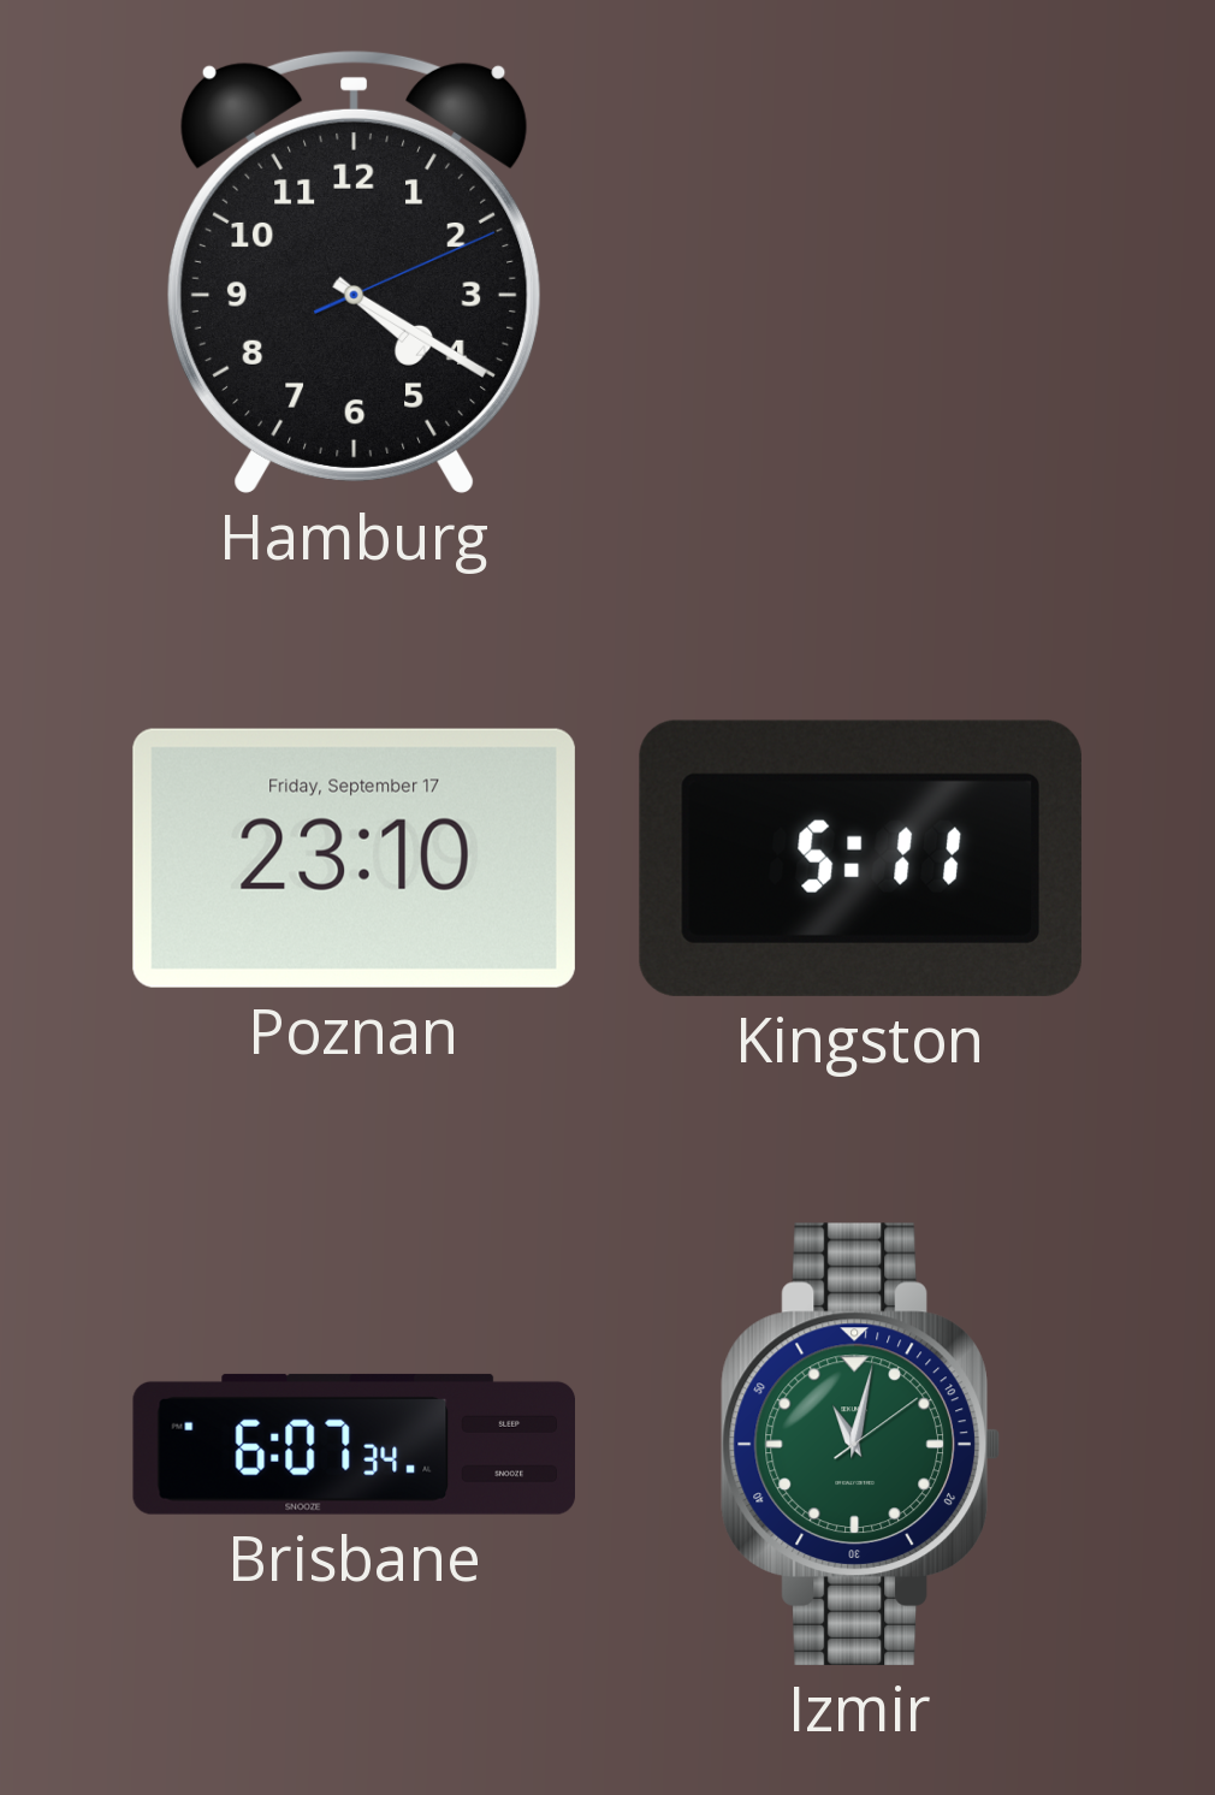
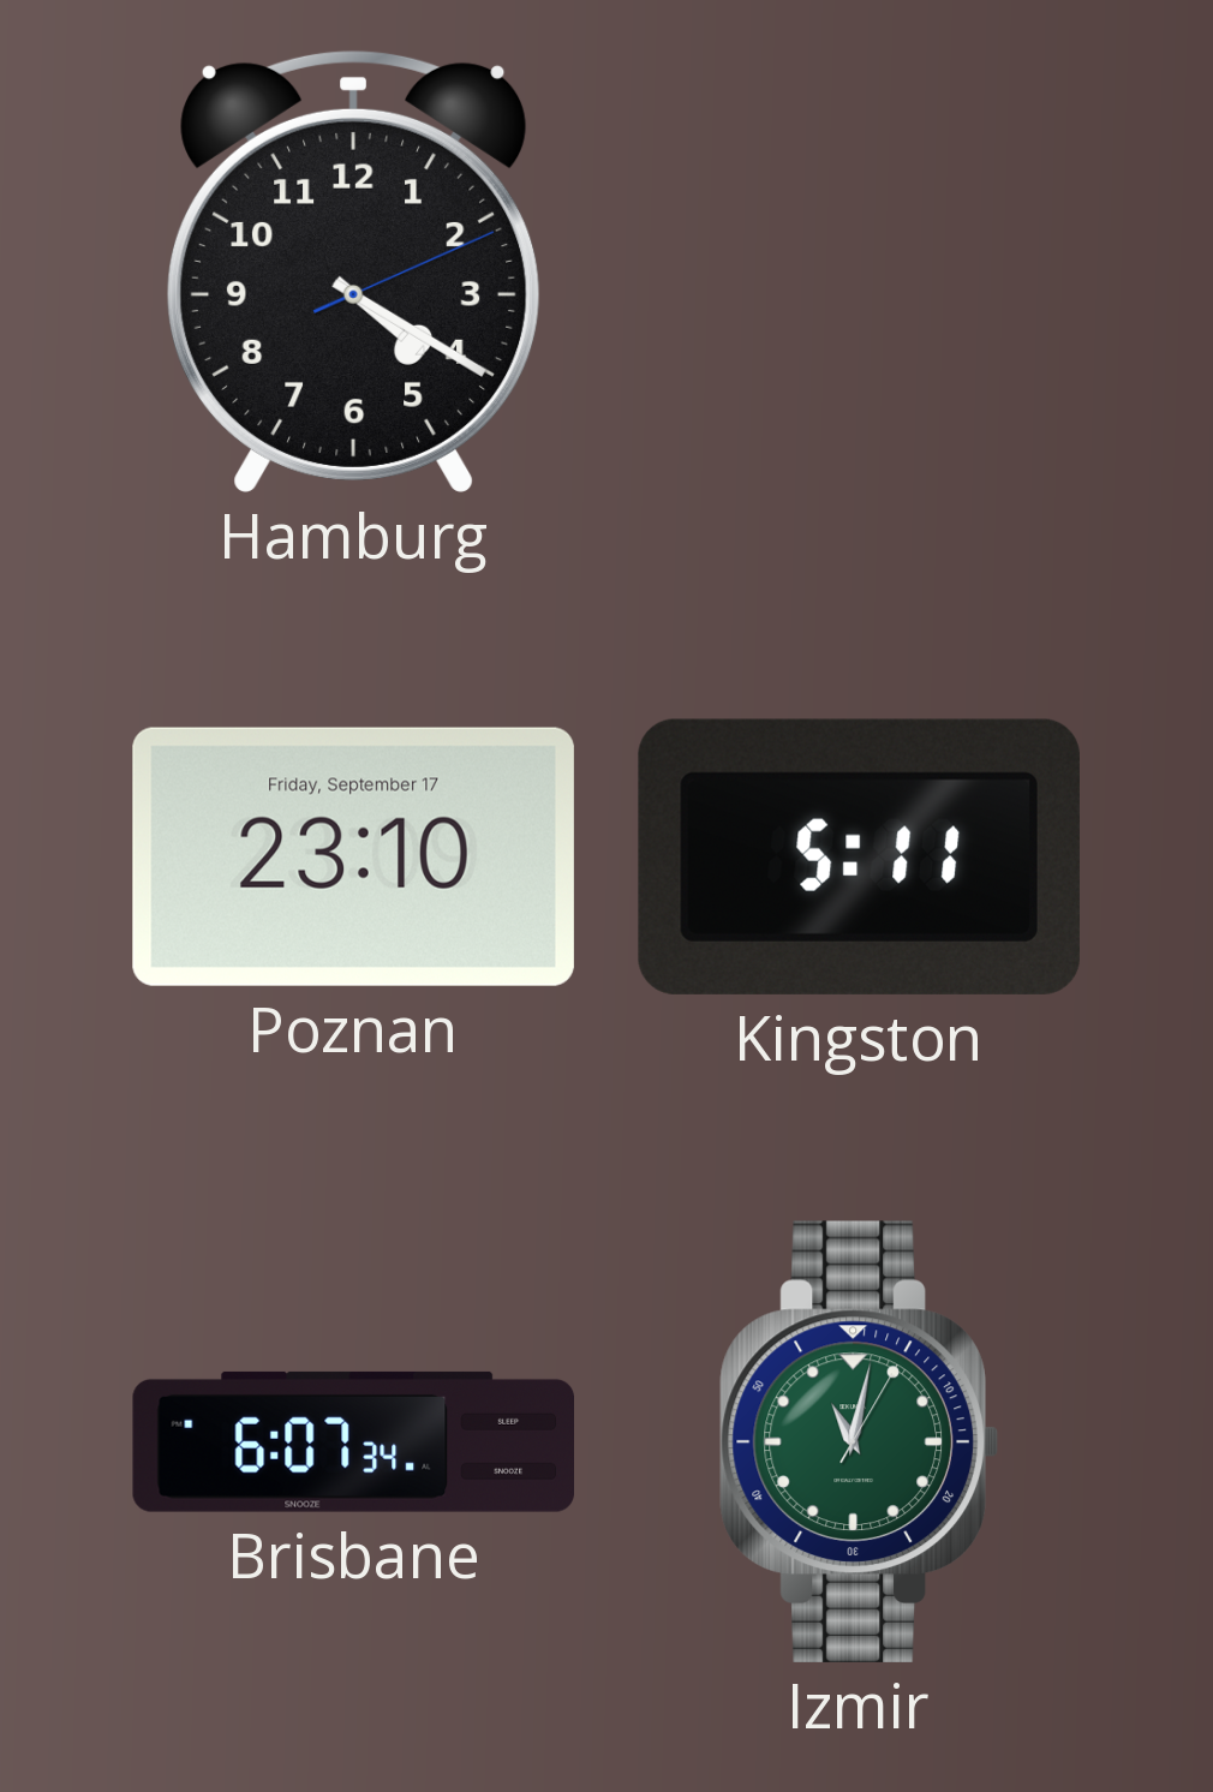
Izmir: 11:02:09 -> 11:02:05
